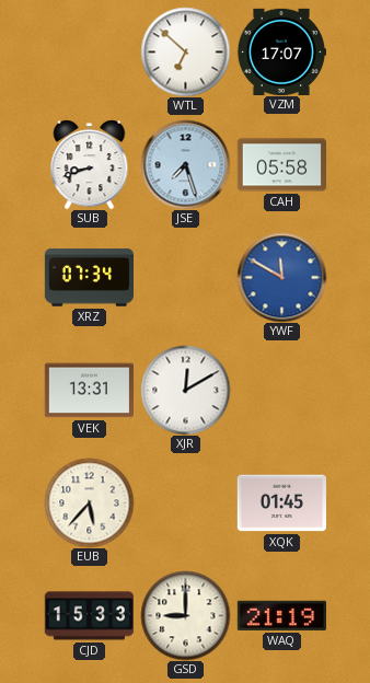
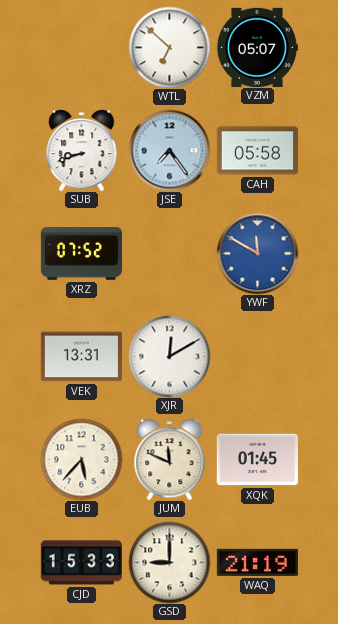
VZM: 17:07 -> 05:07
JSE: 7:27 -> 7:24
XRZ: 07:34 -> 07:52
JUM: none -> 11:49
